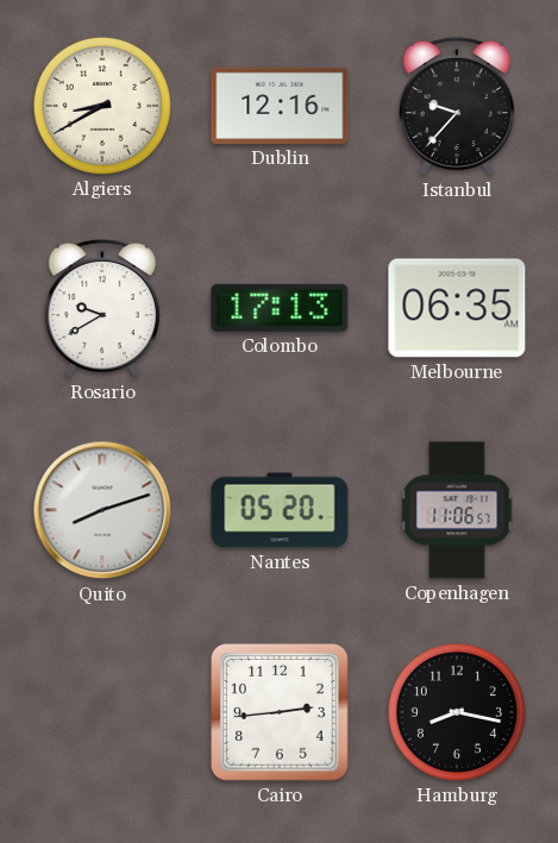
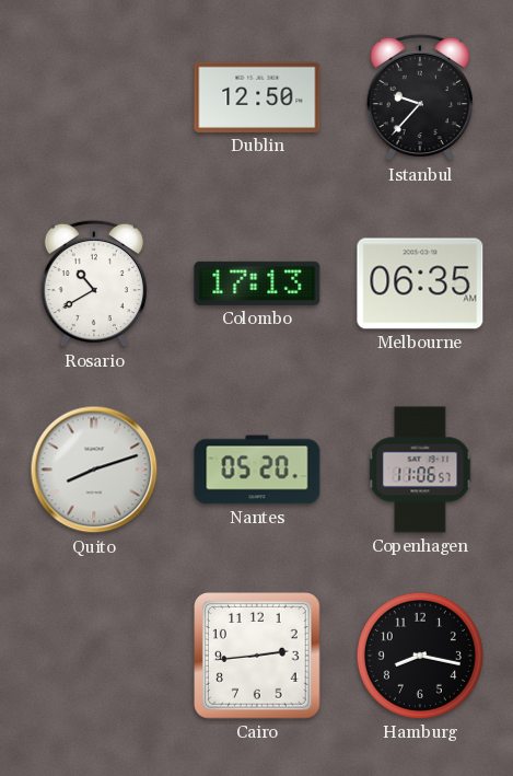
Algiers: 8:40 -> none
Dublin: 12:16 -> 12:50
Rosario: 9:40 -> 10:40
